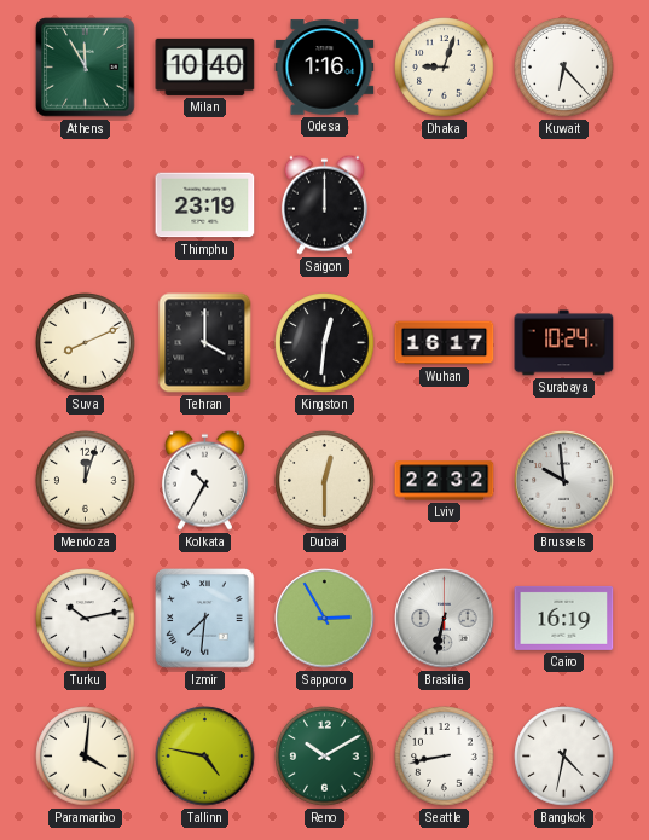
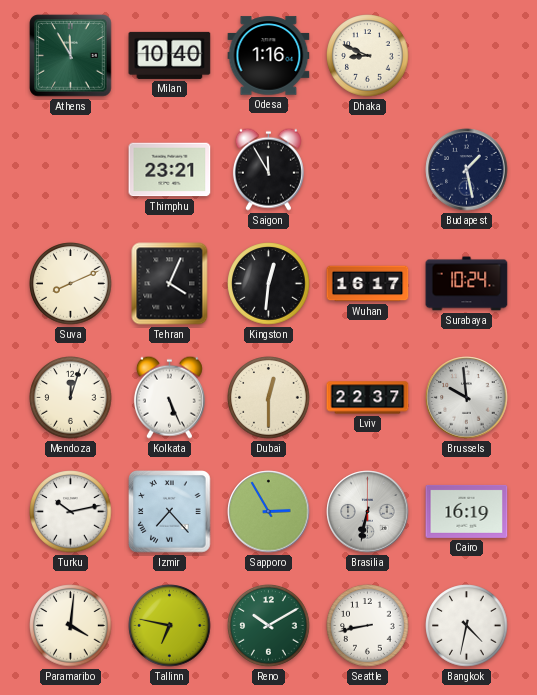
Dhaka: 9:03 -> 8:49
Kuwait: 6:23 -> none
Thimphu: 23:19 -> 23:21
Saigon: 12:00 -> 11:55
Budapest: none -> 1:28
Tehran: 4:00 -> 4:04
Kolkata: 10:35 -> 5:26
Lviv: 22:32 -> 22:37
Izmir: 7:31 -> 7:23
Tallinn: 4:47 -> 6:47
